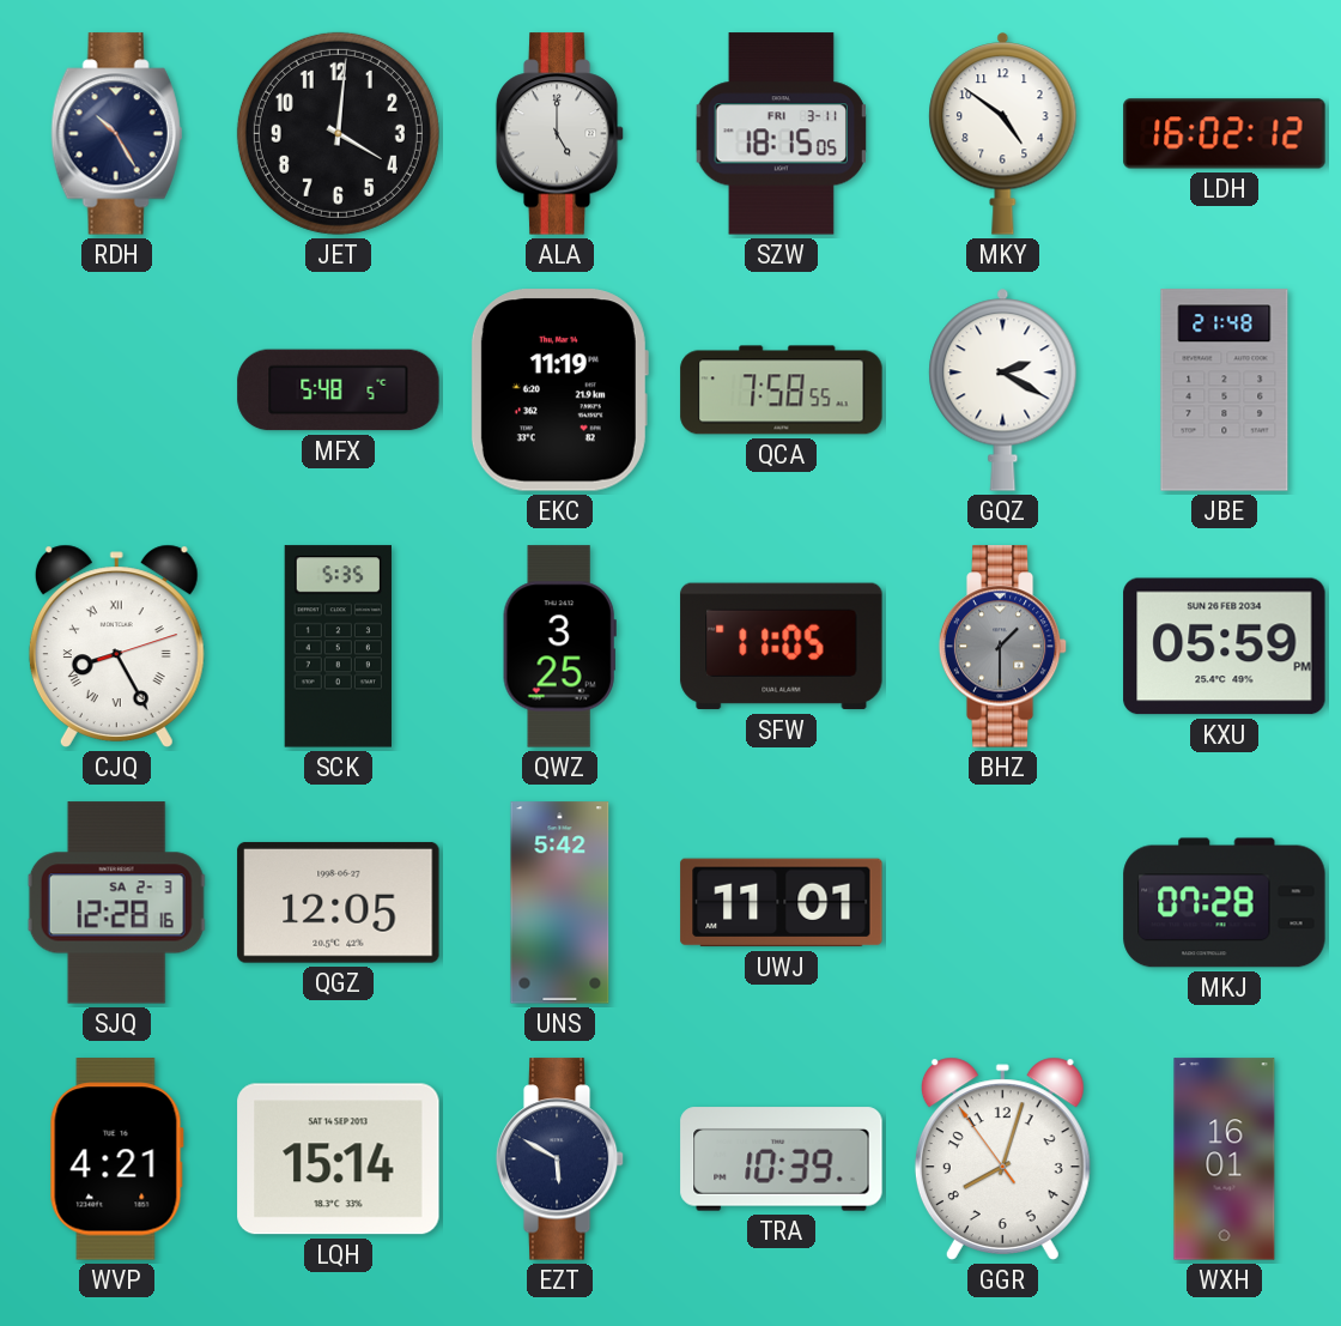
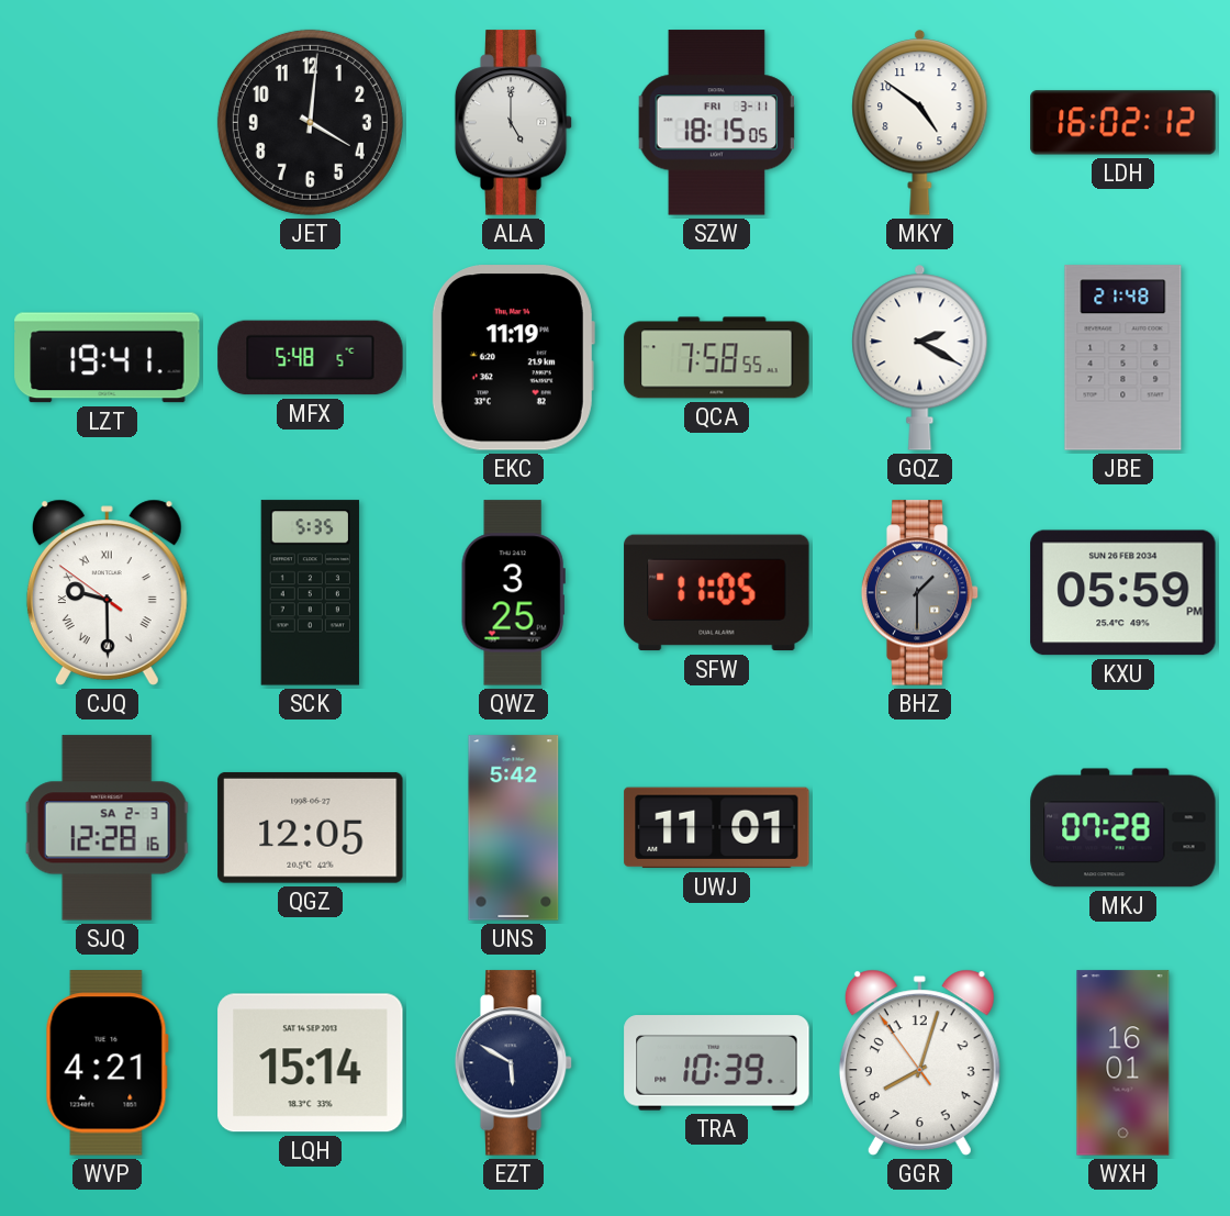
RDH: 10:25 -> none
LZT: none -> 19:41
CJQ: 8:25 -> 9:29
